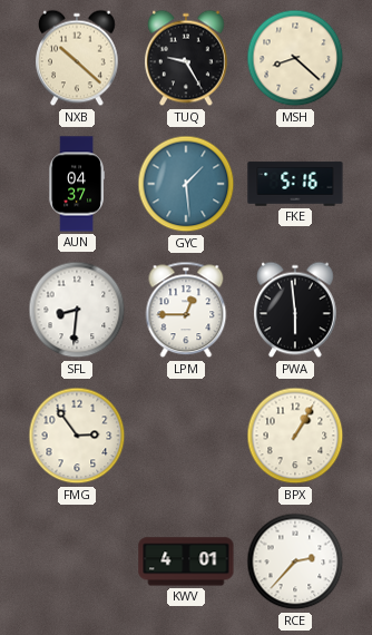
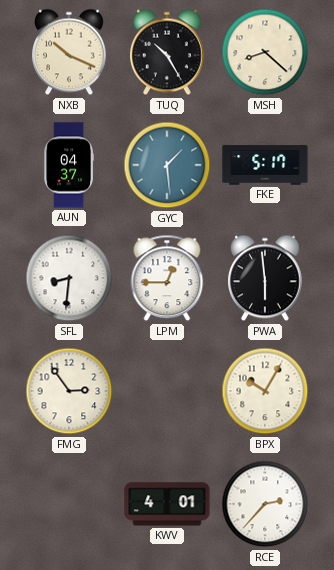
NXB: 10:22 -> 10:19
TUQ: 9:25 -> 10:25
FKE: 5:16 -> 5:17
BPX: 1:05 -> 10:05
